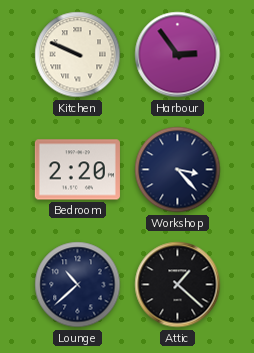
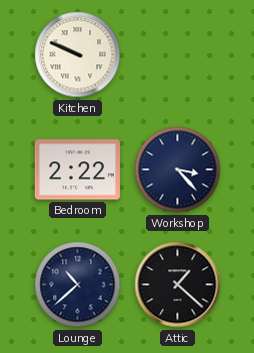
Harbour: 2:54 -> none
Bedroom: 2:20 -> 2:22
